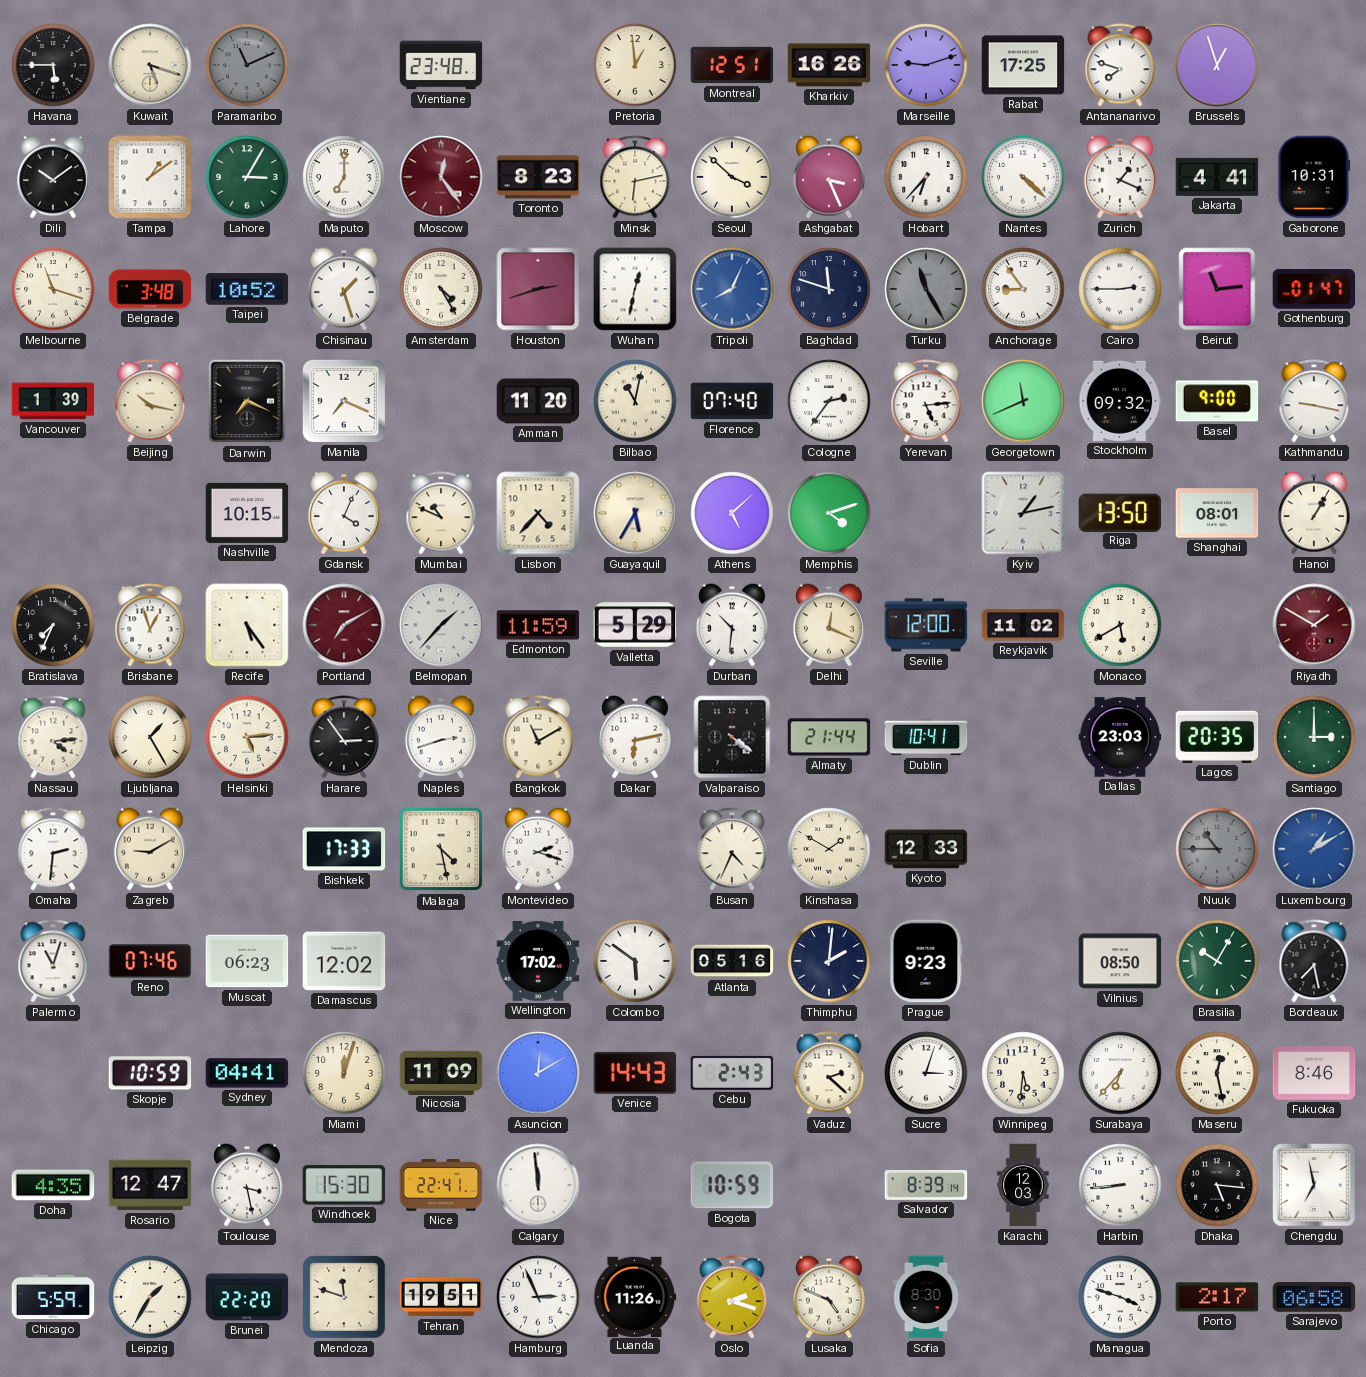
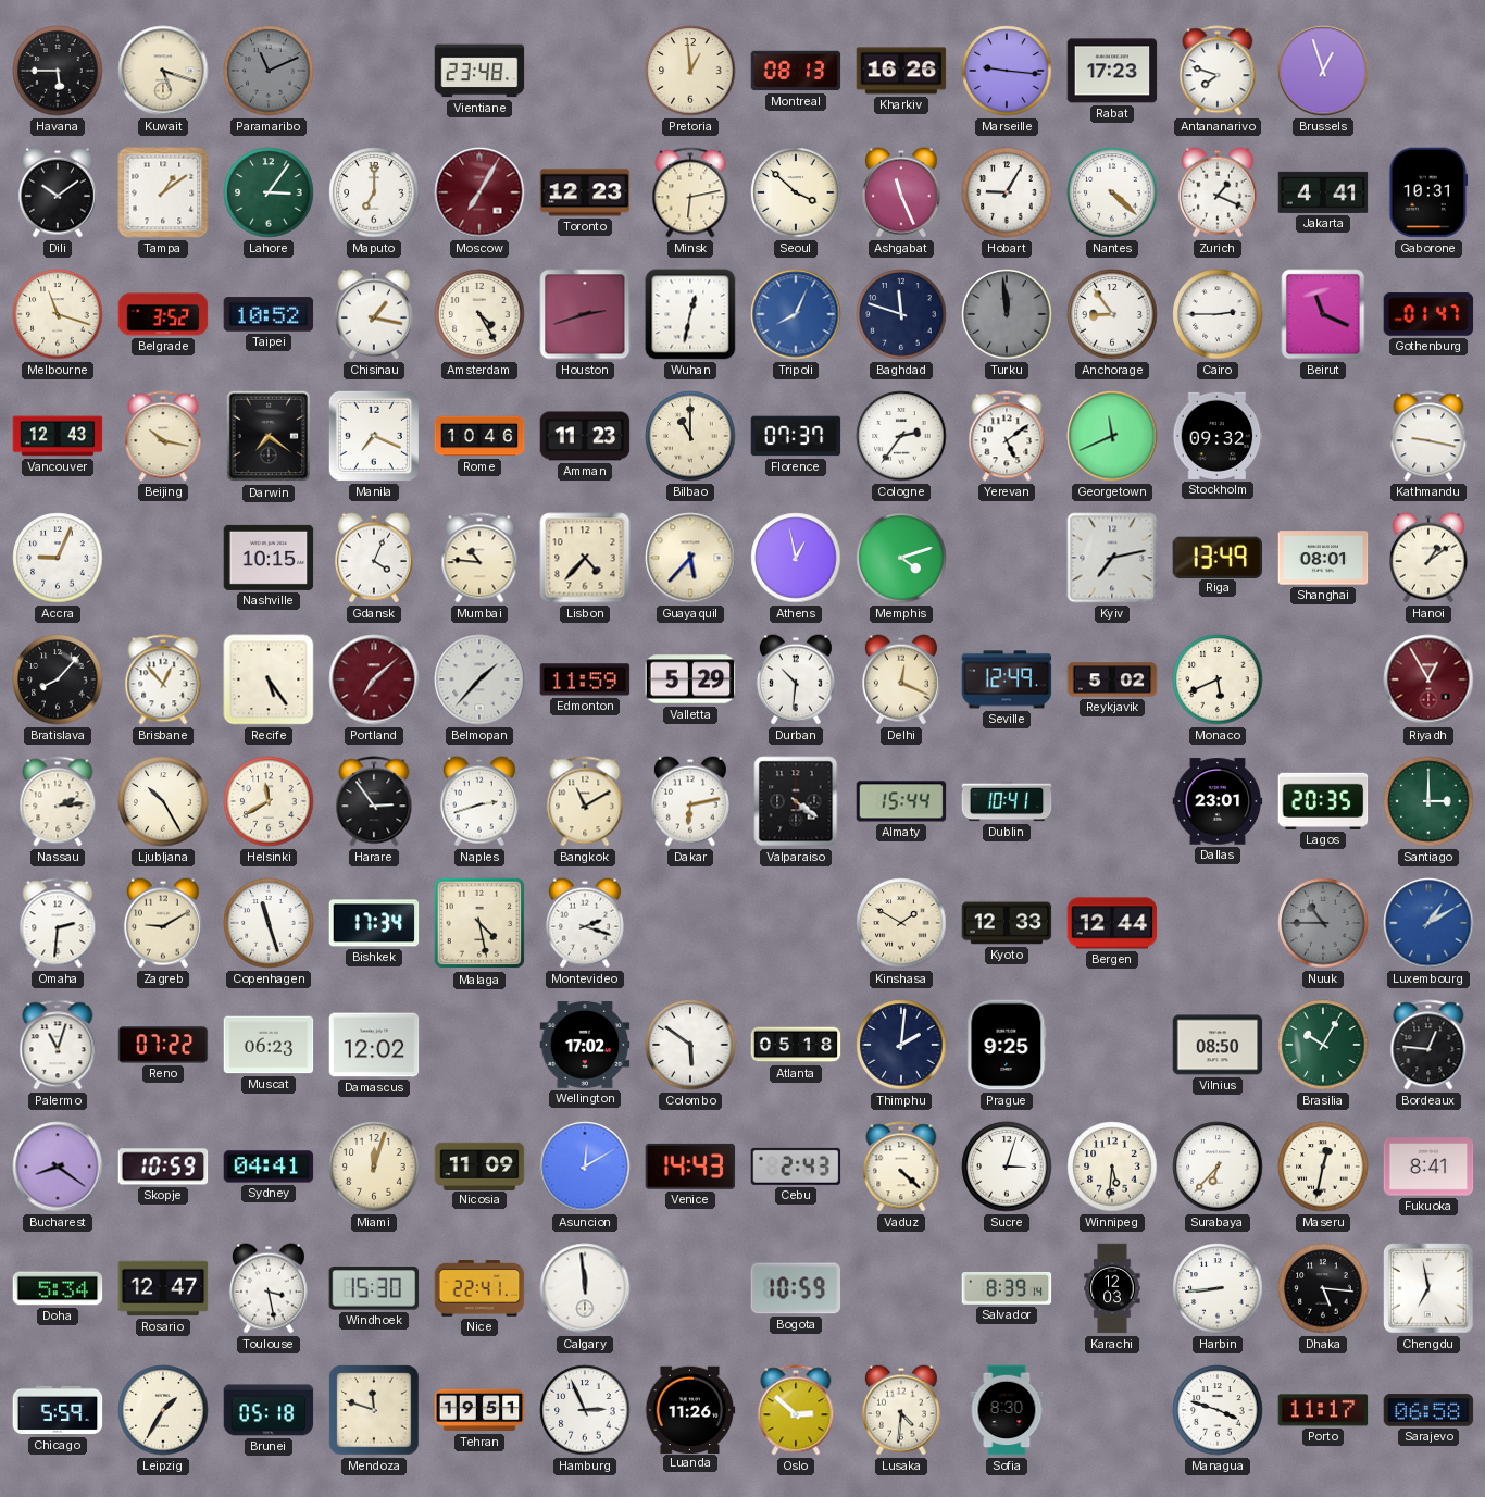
Montreal: 12:51 -> 08:13
Marseille: 9:12 -> 9:16
Rabat: 17:25 -> 17:23
Lahore: 3:05 -> 3:06
Moscow: 12:24 -> 7:05
Toronto: 8:23 -> 12:23
Ashgabat: 3:26 -> 11:26
Hobart: 6:37 -> 9:05
Belgrade: 3:48 -> 3:52
Chisinau: 1:27 -> 1:17
Turku: 11:25 -> 11:59
Beirut: 11:14 -> 11:19
Vancouver: 1:39 -> 12:43
Darwin: 7:19 -> 7:21
Rome: none -> 10:46
Amman: 11:20 -> 11:23
Bilbao: 11:02 -> 11:00
Florence: 07:40 -> 07:37
Yerevan: 5:14 -> 5:09
Basel: 9:00 -> none
Accra: none -> 9:04
Mumbai: 10:49 -> 10:46
Guayaquil: 5:35 -> 5:37
Athens: 5:08 -> 12:58
Kyiv: 1:13 -> 7:13
Riga: 13:50 -> 13:49
Hanoi: 1:05 -> 1:09
Bratislava: 7:34 -> 8:07
Brisbane: 12:57 -> 12:53
Portland: 7:10 -> 7:08
Seville: 12:00 -> 12:49
Reykjavik: 11:02 -> 5:02
Monaco: 5:40 -> 5:41
Riyadh: 1:50 -> 12:55
Nassau: 4:14 -> 2:14
Ljubljana: 1:25 -> 10:25
Helsinki: 5:14 -> 11:40
Almaty: 21:44 -> 15:44
Dallas: 23:03 -> 23:01
Copenhagen: none -> 11:27
Bishkek: 17:33 -> 17:34
Busan: 4:34 -> none
Bergen: none -> 12:44
Reno: 07:46 -> 07:22
Atlanta: 05:16 -> 05:18
Prague: 9:23 -> 9:25
Bordeaux: 7:28 -> 12:46
Bucharest: none -> 8:21
Vaduz: 2:22 -> 4:22
Maseru: 12:28 -> 12:32
Fukuoka: 8:46 -> 8:41
Doha: 4:35 -> 5:34
Brunei: 22:20 -> 05:18
Oslo: 2:18 -> 2:52
Lusaka: 4:49 -> 4:31
Porto: 2:17 -> 11:17
